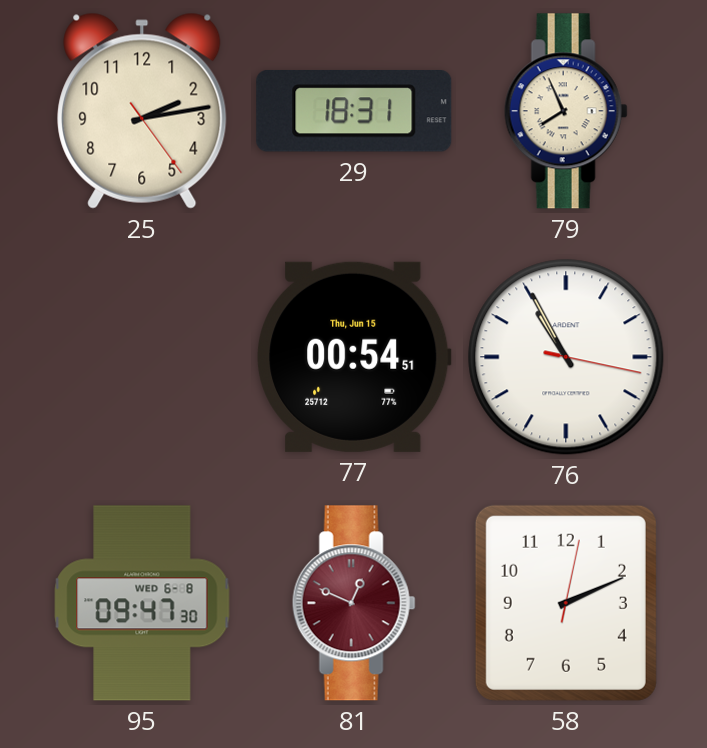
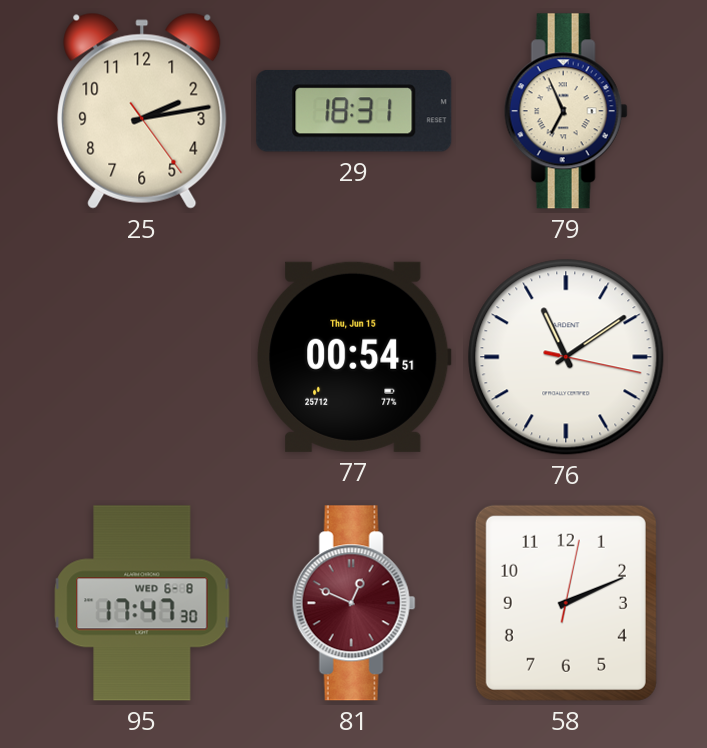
79: 7:56 -> 6:56
76: 10:55 -> 11:09
95: 09:47 -> 17:47
